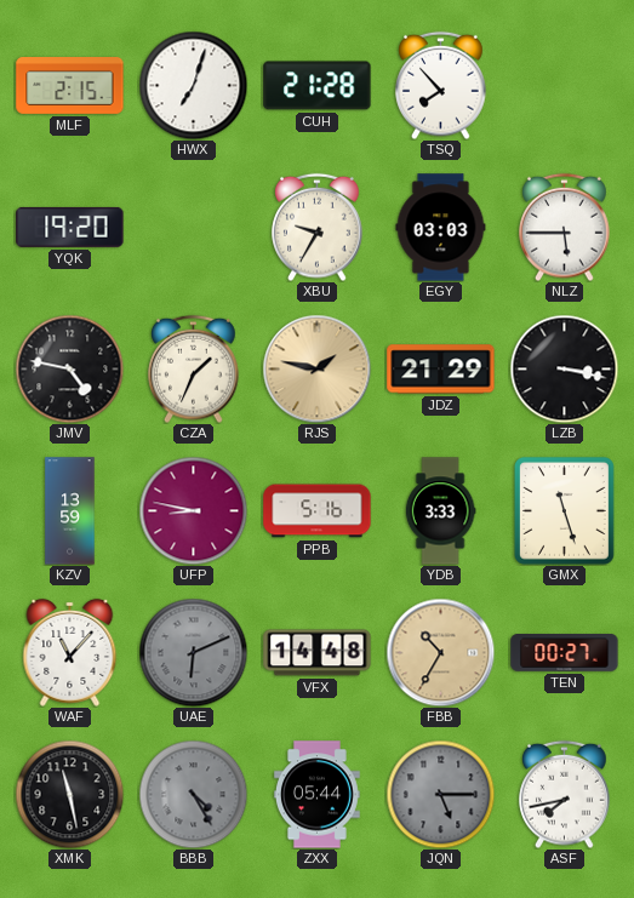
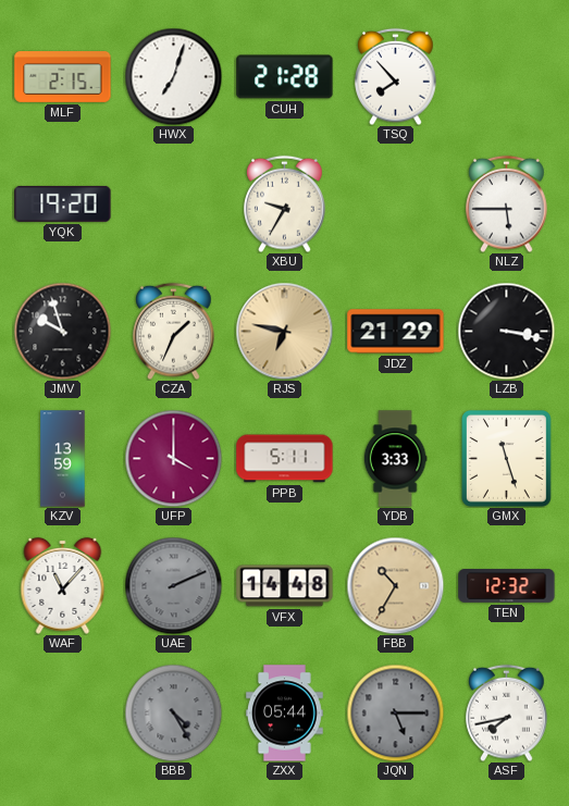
EGY: 03:03 -> none
JMV: 4:47 -> 9:57
RJS: 1:47 -> 6:47
UFP: 8:47 -> 4:00
PPB: 5:16 -> 5:11
UAE: 6:11 -> 2:11
TEN: 00:27 -> 12:32
XMK: 11:28 -> none
